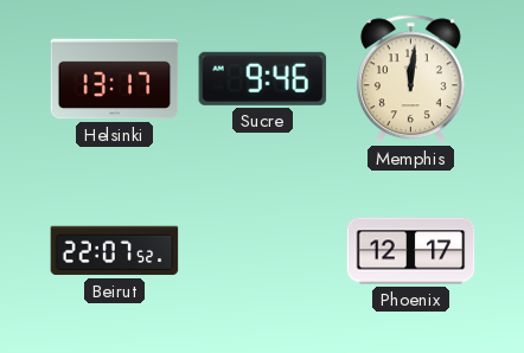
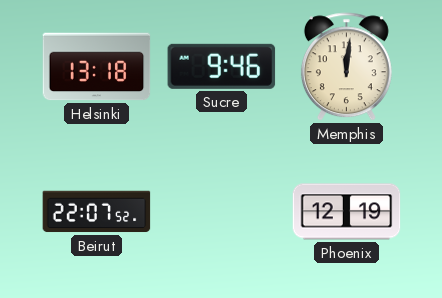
Helsinki: 13:17 -> 13:18
Phoenix: 12:17 -> 12:19
